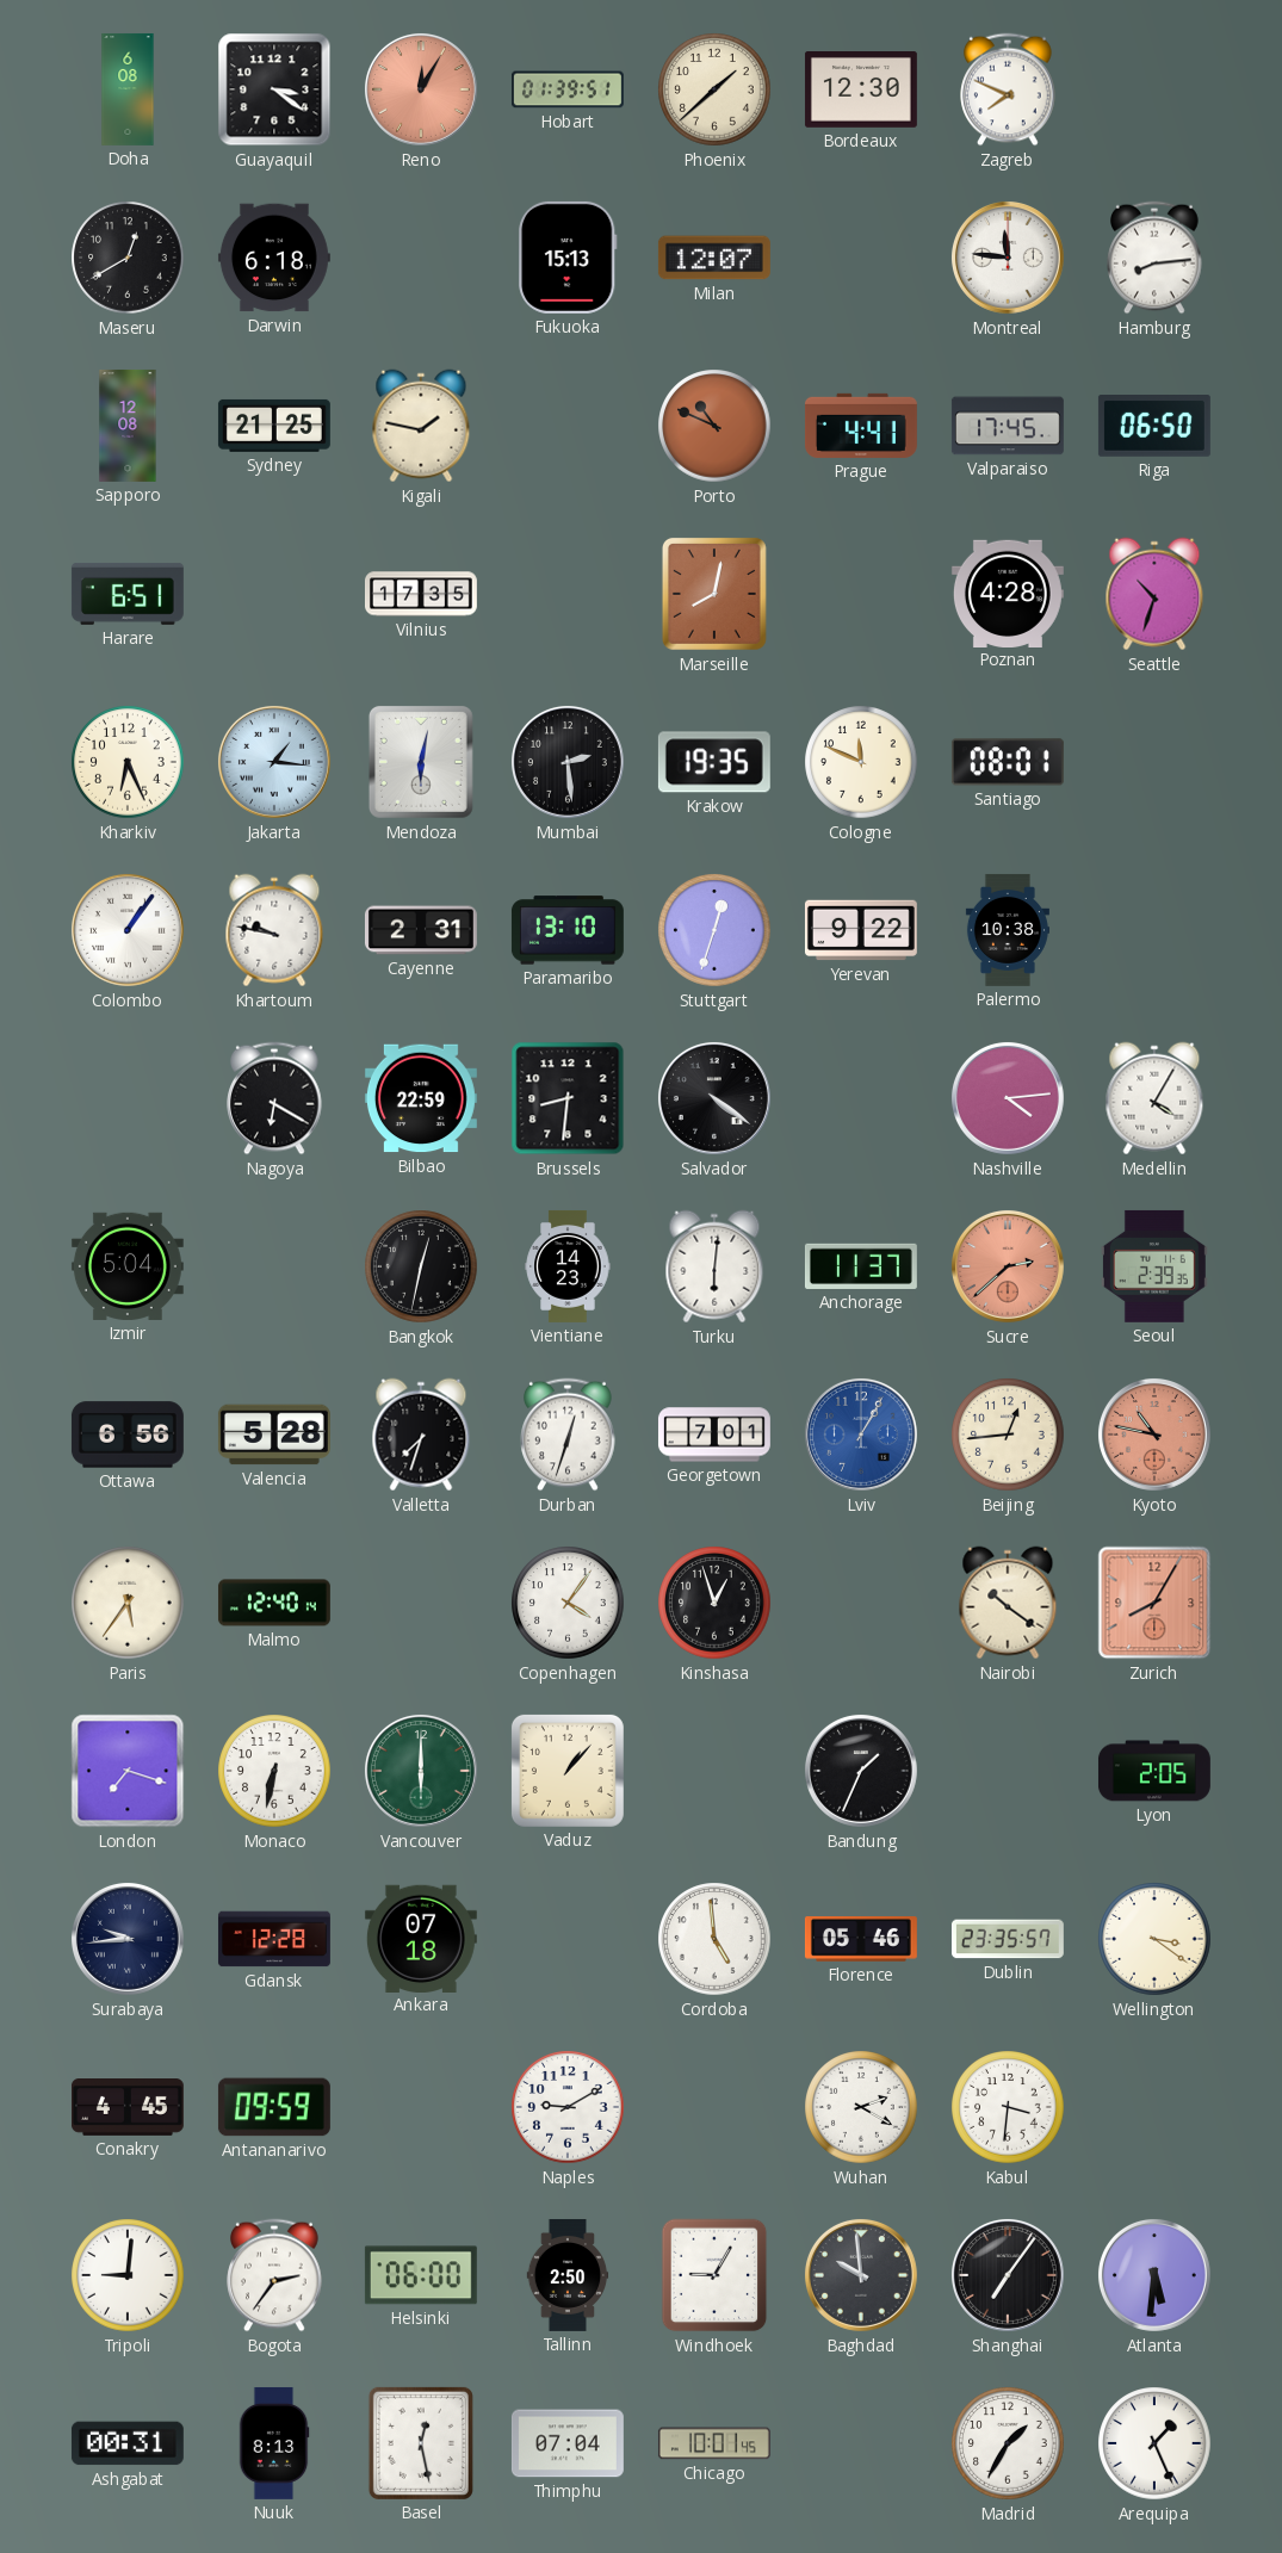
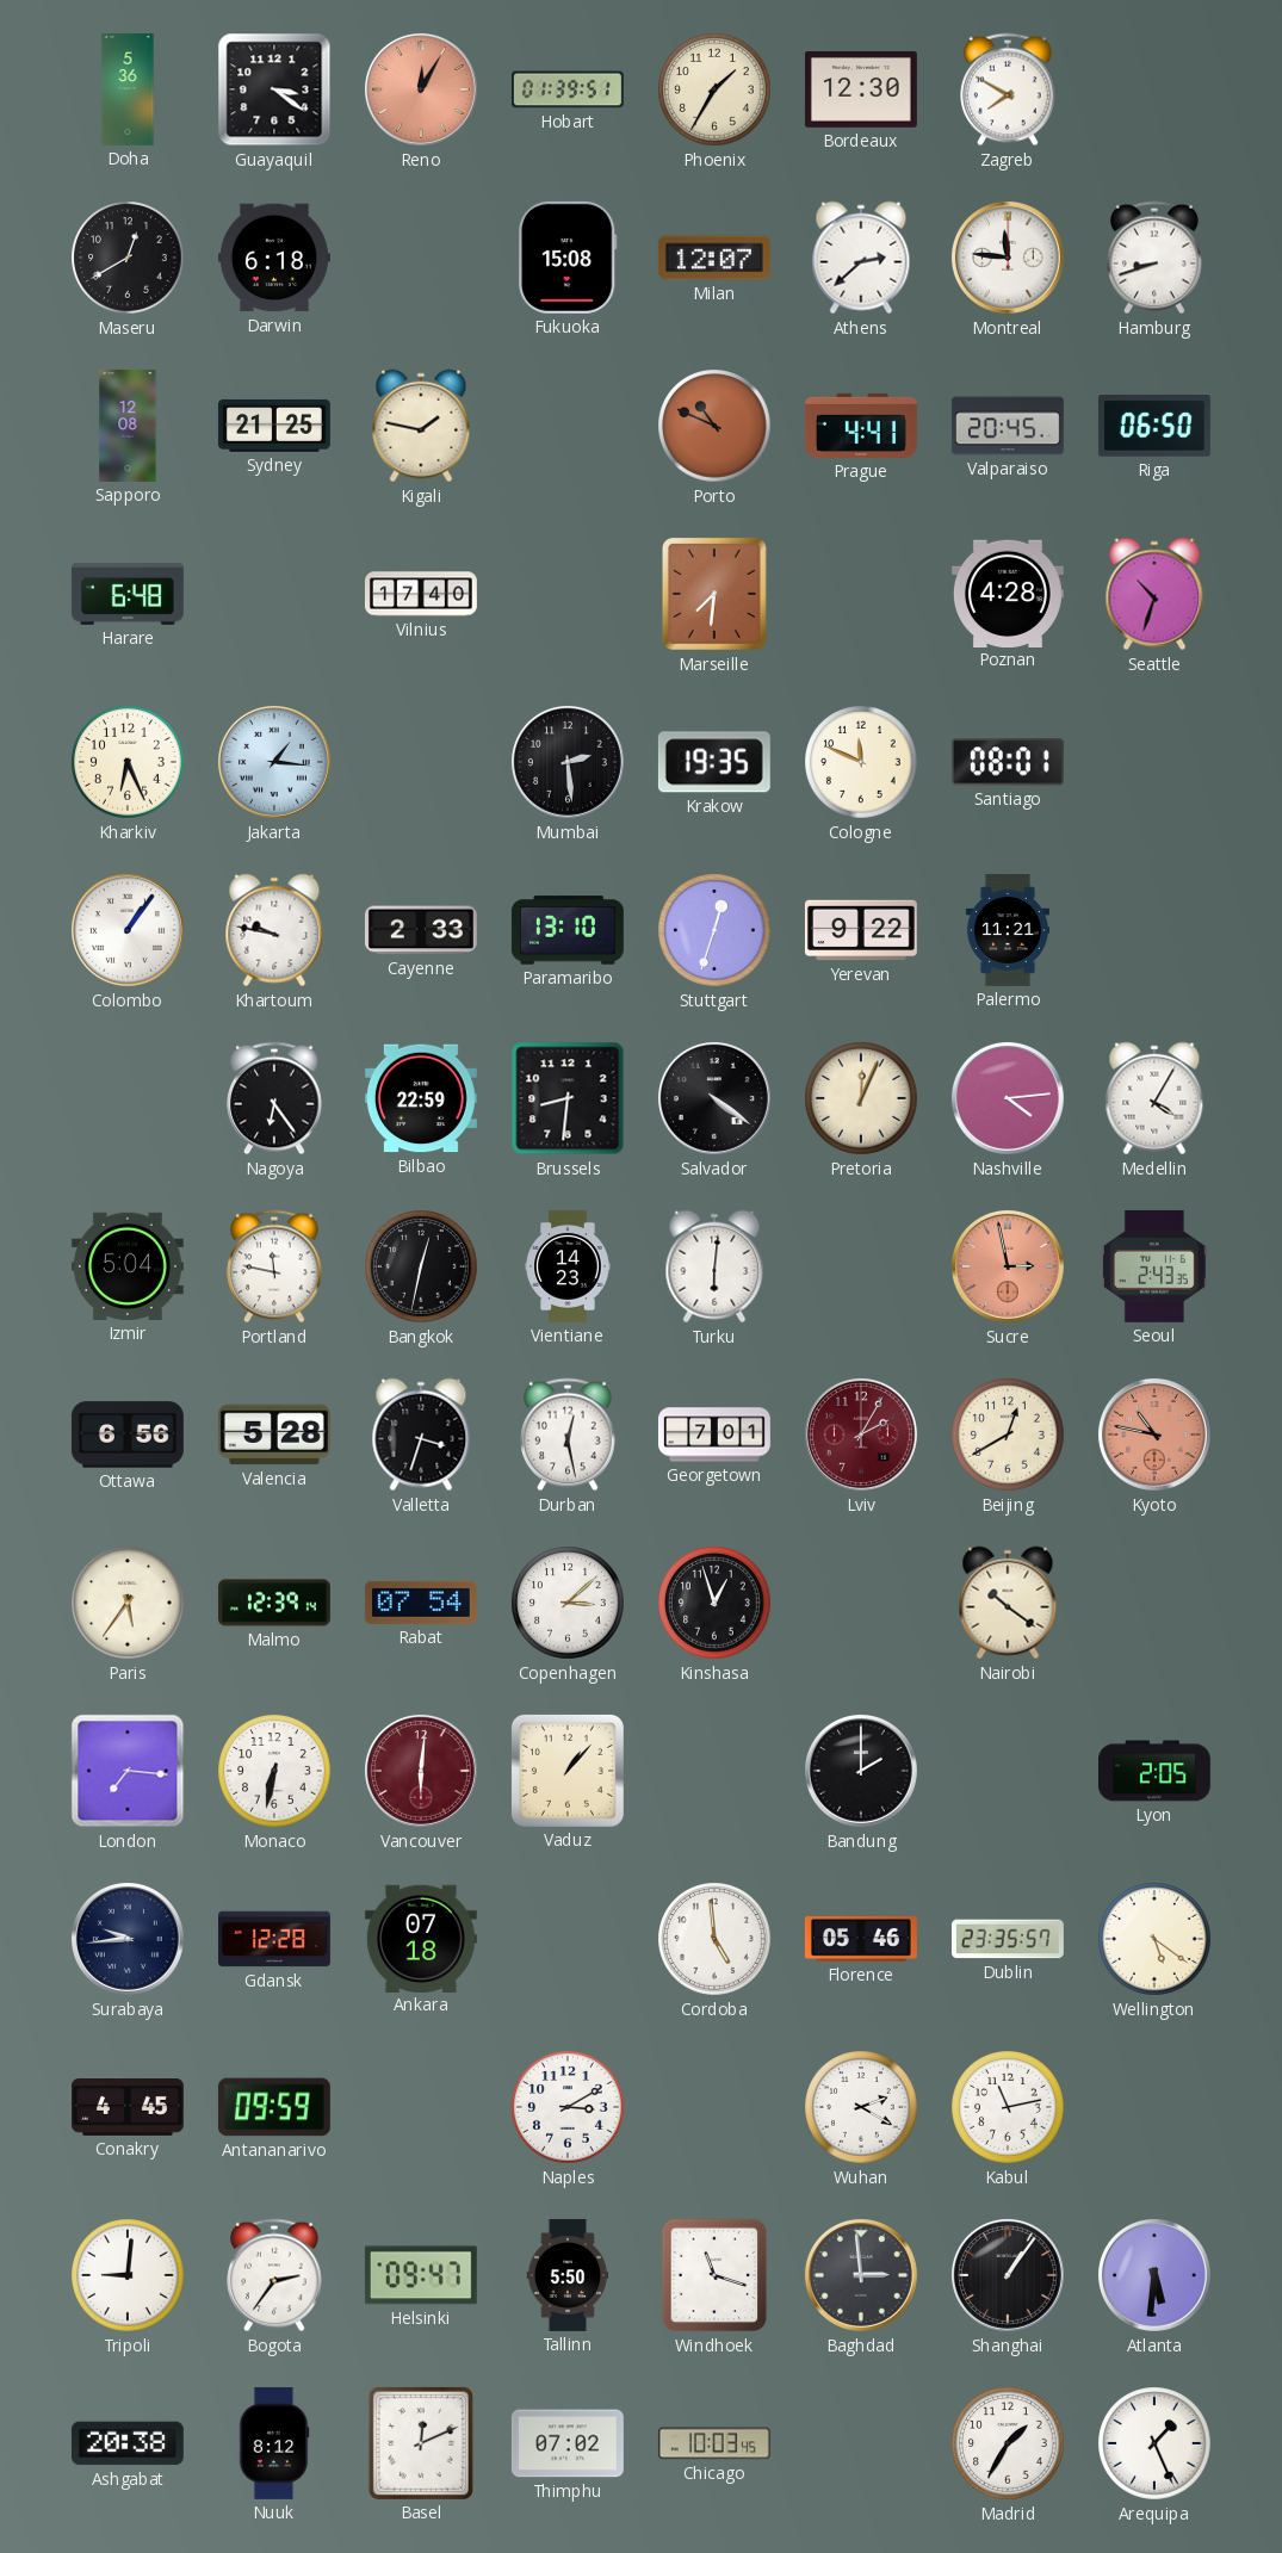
Doha: 6:08 -> 5:36
Phoenix: 1:38 -> 1:35
Zagreb: 7:49 -> 7:50
Fukuoka: 15:13 -> 15:08
Athens: none -> 2:38
Hamburg: 8:14 -> 8:42
Valparaiso: 17:45 -> 20:45
Harare: 6:51 -> 6:48
Vilnius: 17:35 -> 17:40
Marseille: 8:02 -> 7:31
Mendoza: 6:02 -> none
Cayenne: 2:31 -> 2:33
Palermo: 10:38 -> 11:21
Nagoya: 6:20 -> 6:24
Pretoria: none -> 12:04
Portland: none -> 11:47
Anchorage: 11:37 -> none
Sucre: 2:38 -> 2:58
Seoul: 2:39 -> 2:43
Valletta: 7:33 -> 3:33
Durban: 12:33 -> 12:28
Lviv: 1:05 -> 2:05
Lviv dial: blue -> burgundy
Beijing: 12:44 -> 12:40
Malmo: 12:40 -> 12:39
Rabat: none -> 07:54
Copenhagen: 4:06 -> 3:08
Zurich: 8:05 -> none
London: 7:18 -> 7:16
Vancouver: 6:00 -> 6:01
Vancouver dial: green -> burgundy
Bandung: 1:34 -> 2:00
Wellington: 3:21 -> 5:21
Naples: 9:10 -> 3:10
Kabul: 3:31 -> 11:13
Helsinki: 06:00 -> 09:47
Tallinn: 2:50 -> 5:50
Windhoek: 9:05 -> 11:18
Baghdad: 9:59 -> 2:59
Shanghai: 7:06 -> 1:06
Ashgabat: 00:31 -> 20:38
Nuuk: 8:13 -> 8:12
Basel: 12:28 -> 12:11
Thimphu: 07:04 -> 07:02
Chicago: 10:01 -> 10:03
